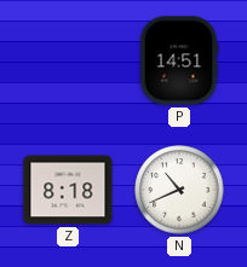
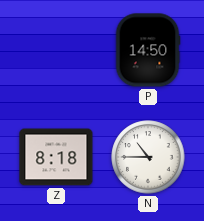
P: 14:51 -> 14:50
N: 10:41 -> 10:45
